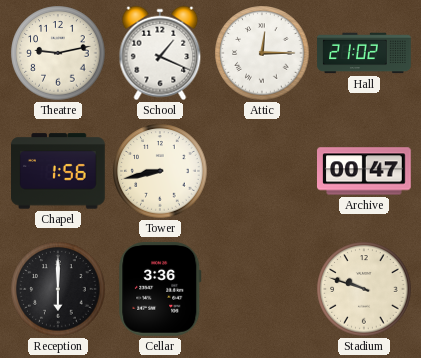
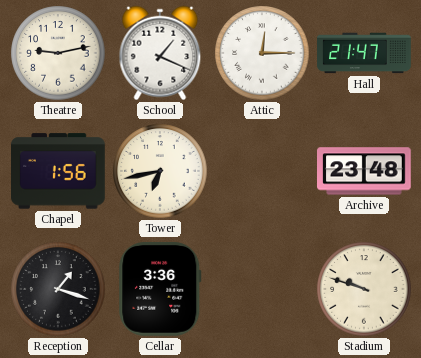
Hall: 21:02 -> 21:47
Tower: 8:43 -> 6:43
Archive: 00:47 -> 23:48
Reception: 6:00 -> 1:18
